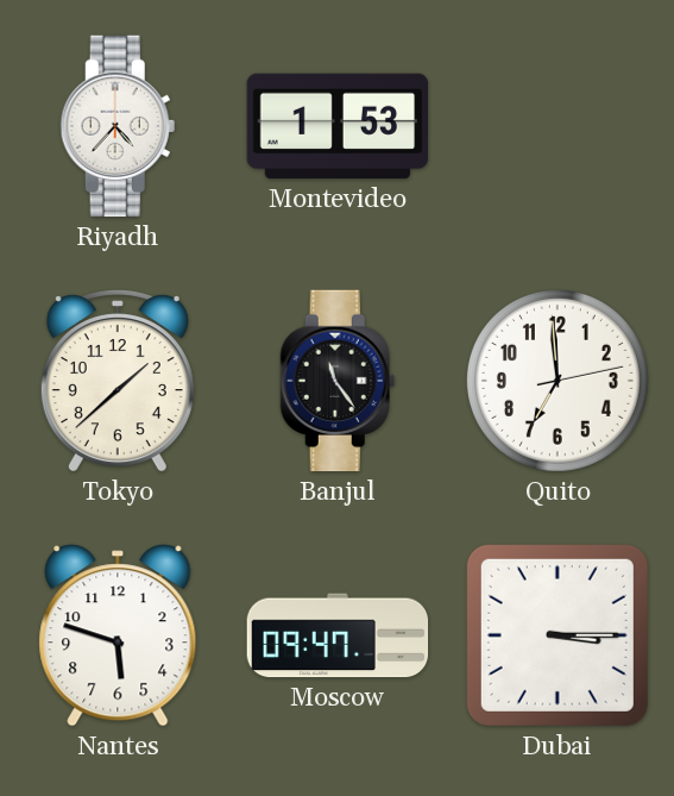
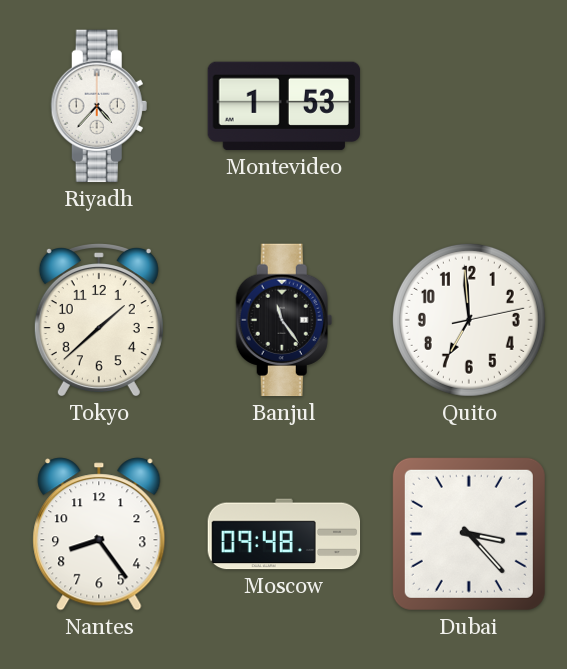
Nantes: 5:48 -> 8:24
Moscow: 09:47 -> 09:48
Dubai: 3:15 -> 3:23
